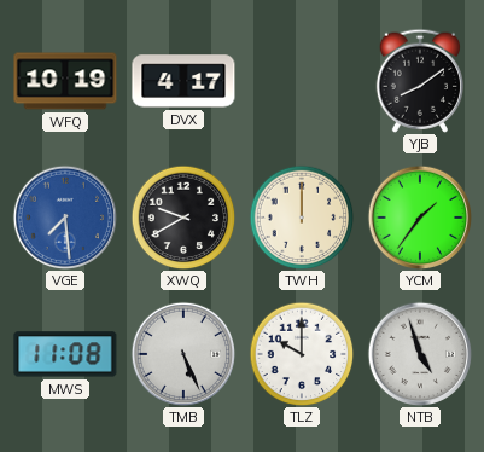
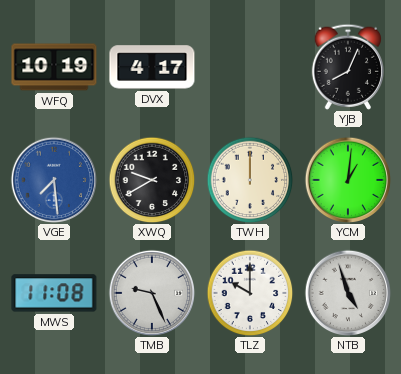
YJB: 8:09 -> 8:04
YCM: 1:36 -> 1:01
TMB: 5:26 -> 9:26
